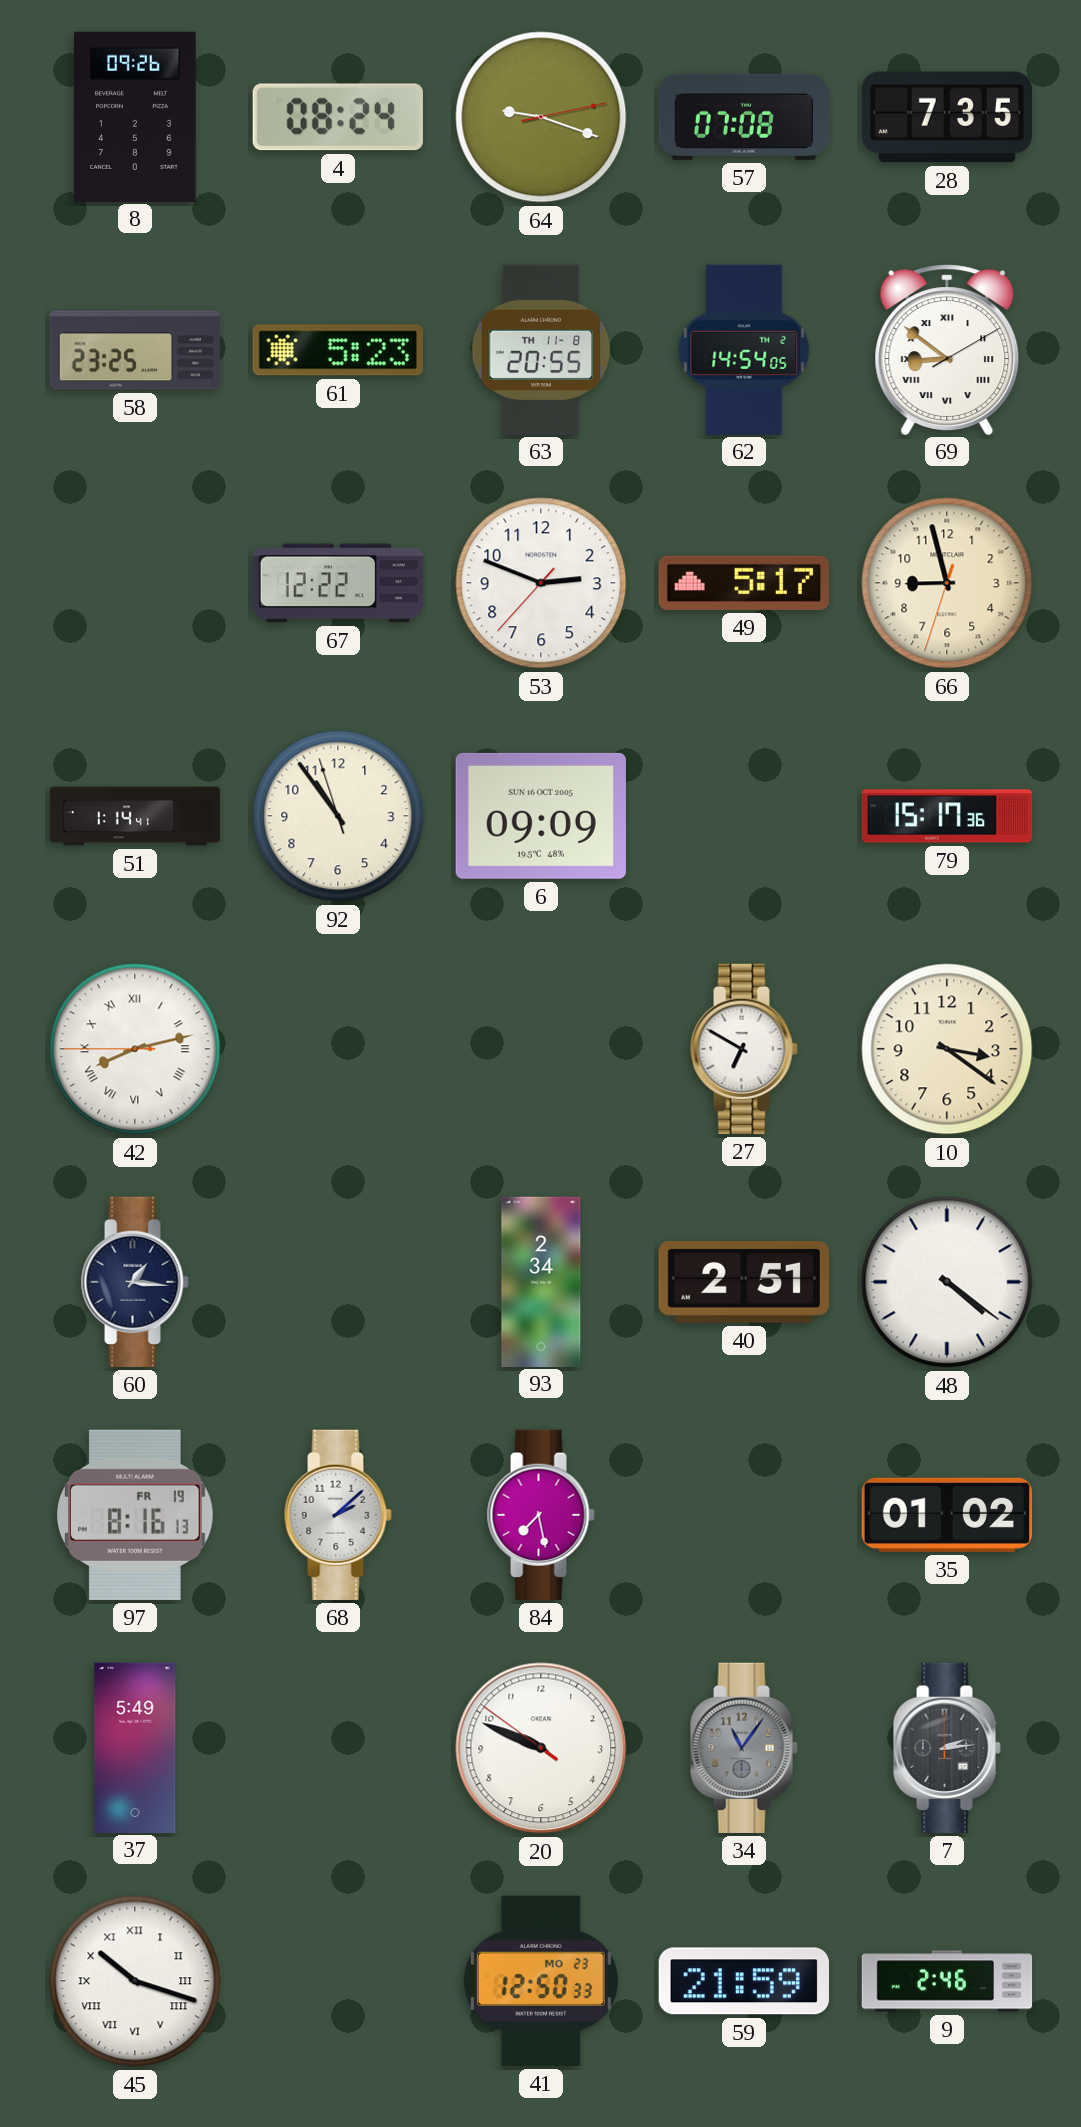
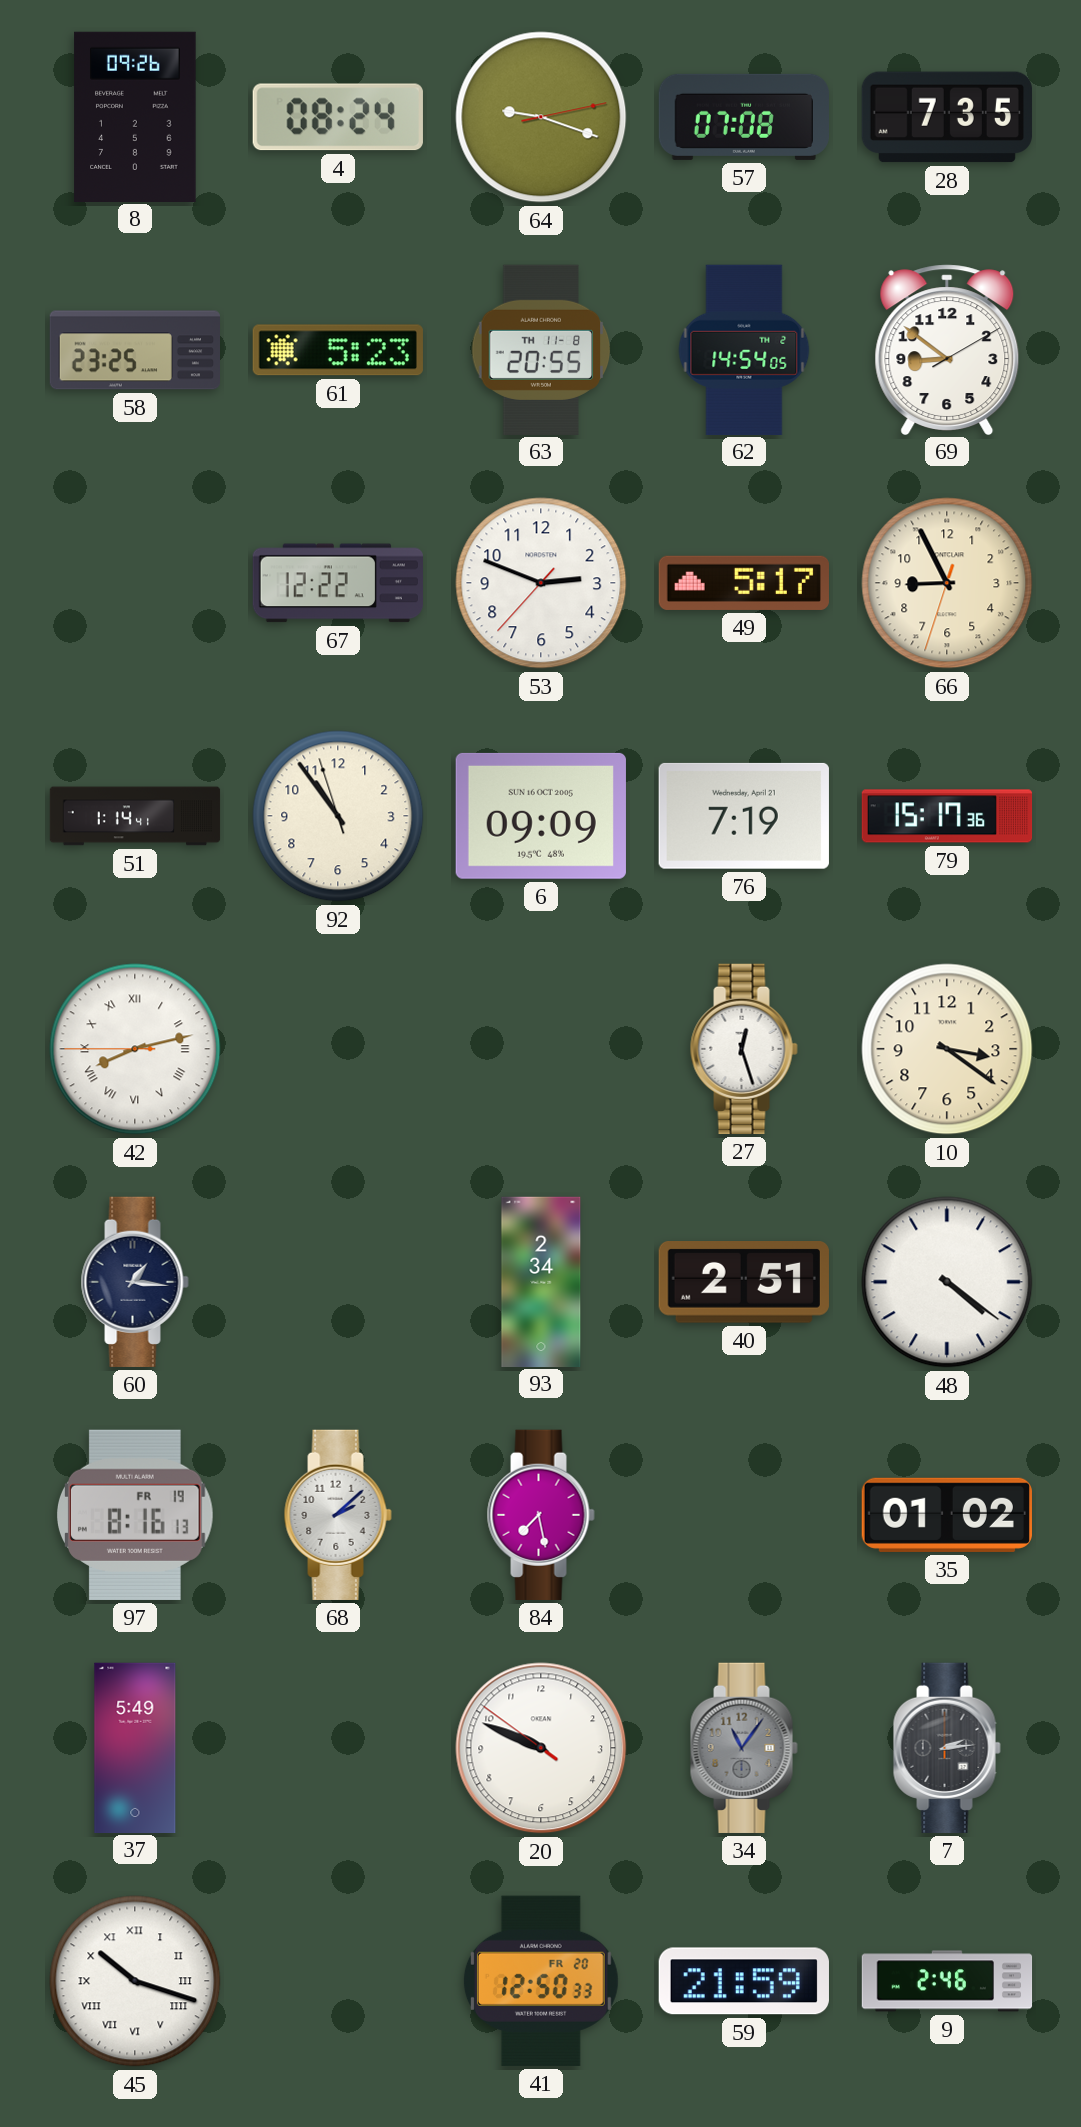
69 numerals: Roman -> Arabic
66: 8:57 -> 8:55
76: none -> 7:19
27: 6:50 -> 12:27
41 date: MO 23 -> FR 20
